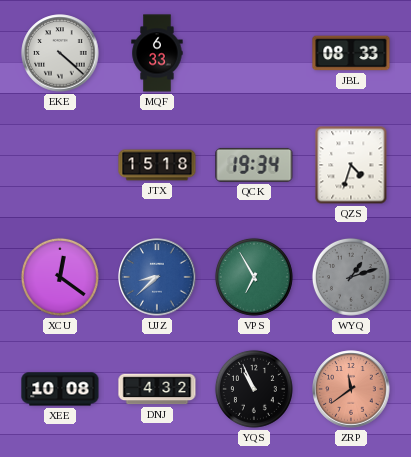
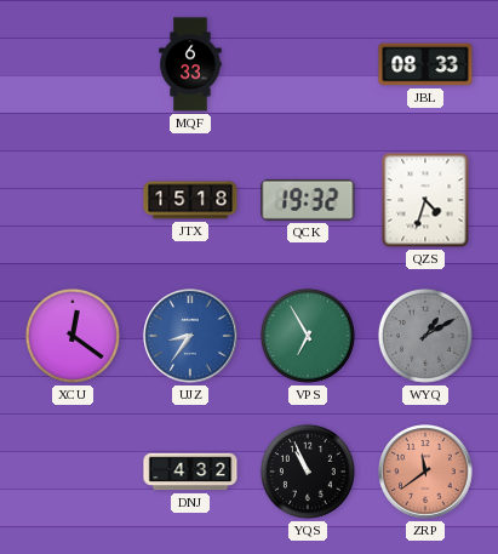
EKE: 4:22 -> none
QCK: 19:34 -> 19:32
UJZ: 8:38 -> 8:36
WYQ: 1:12 -> 1:10
XEE: 10:08 -> none
